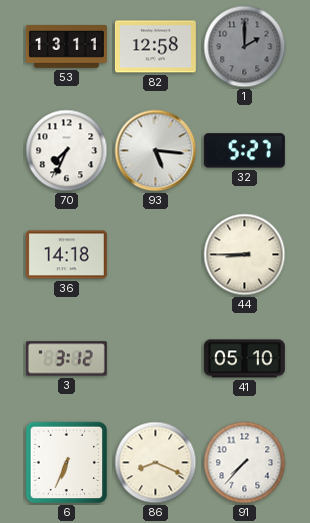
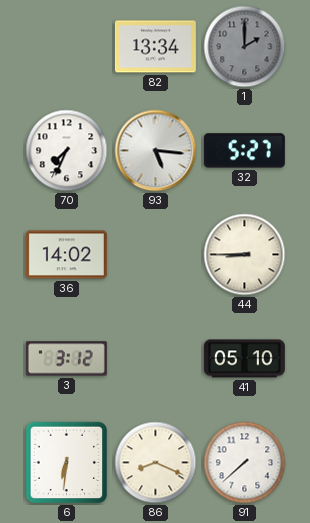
53: 13:11 -> none
82: 12:58 -> 13:34
36: 14:18 -> 14:02
6: 6:34 -> 6:31
91: 7:37 -> 7:38
